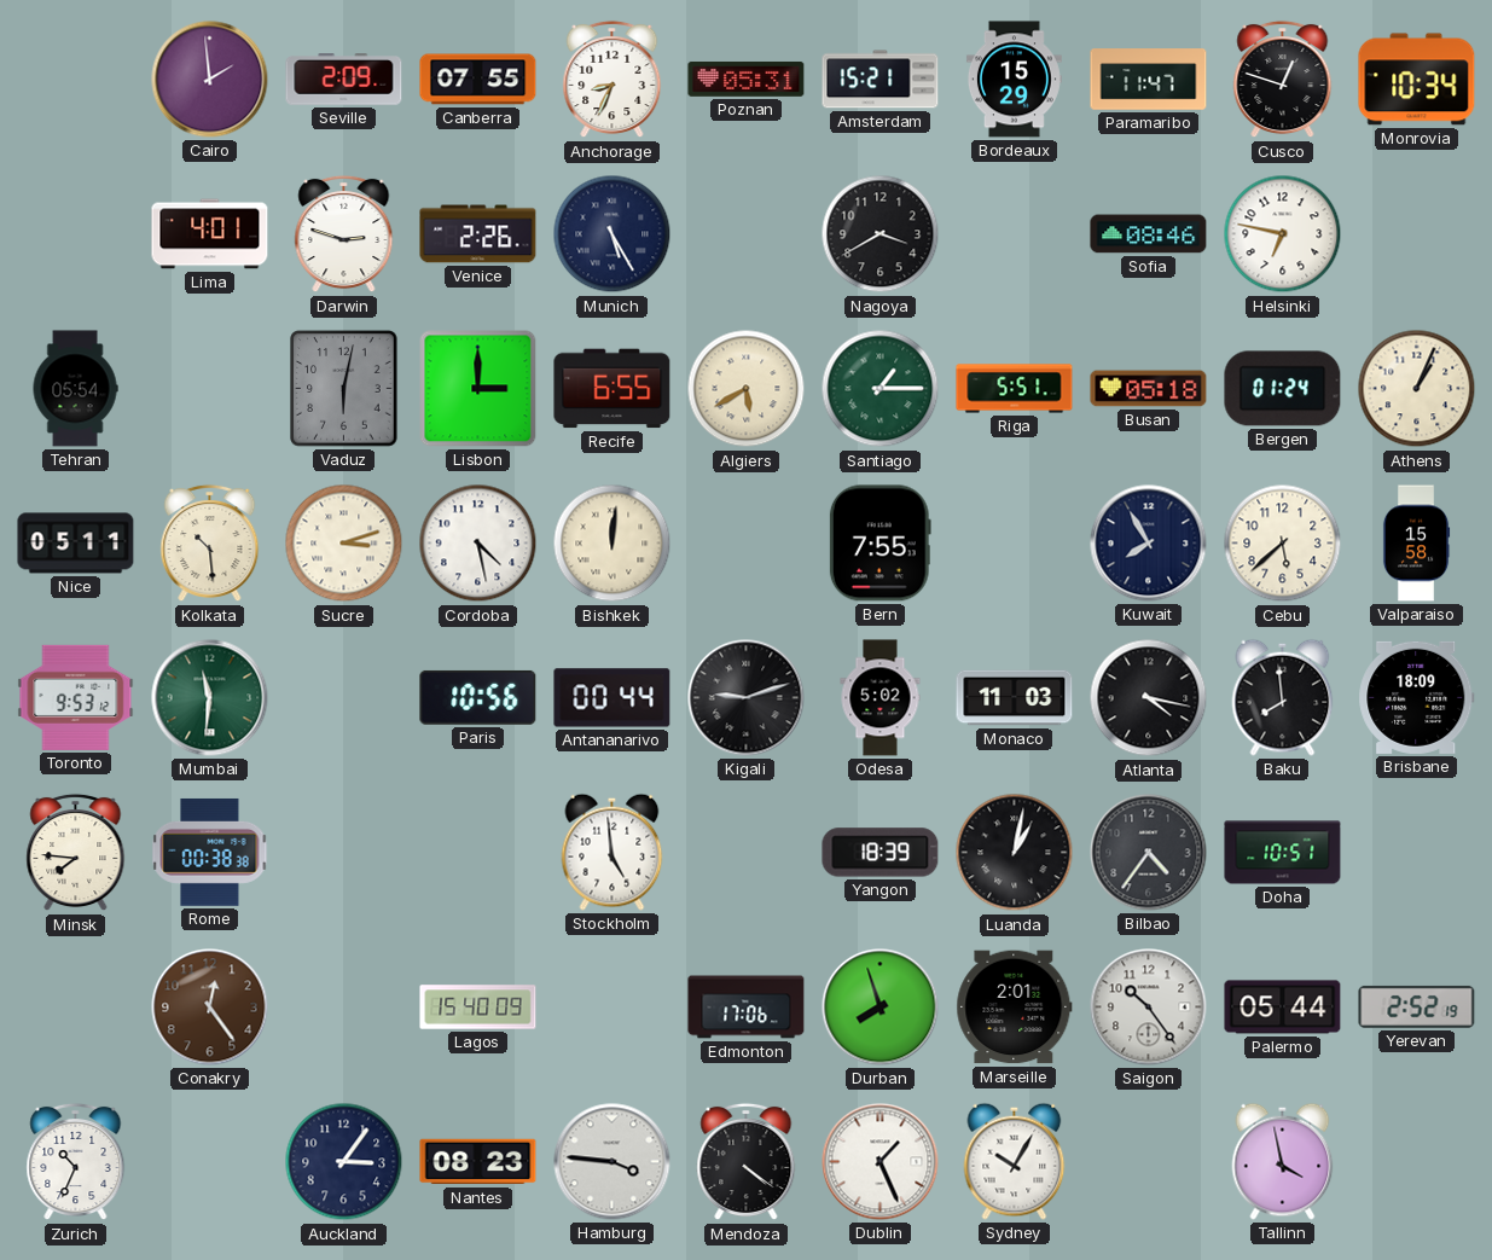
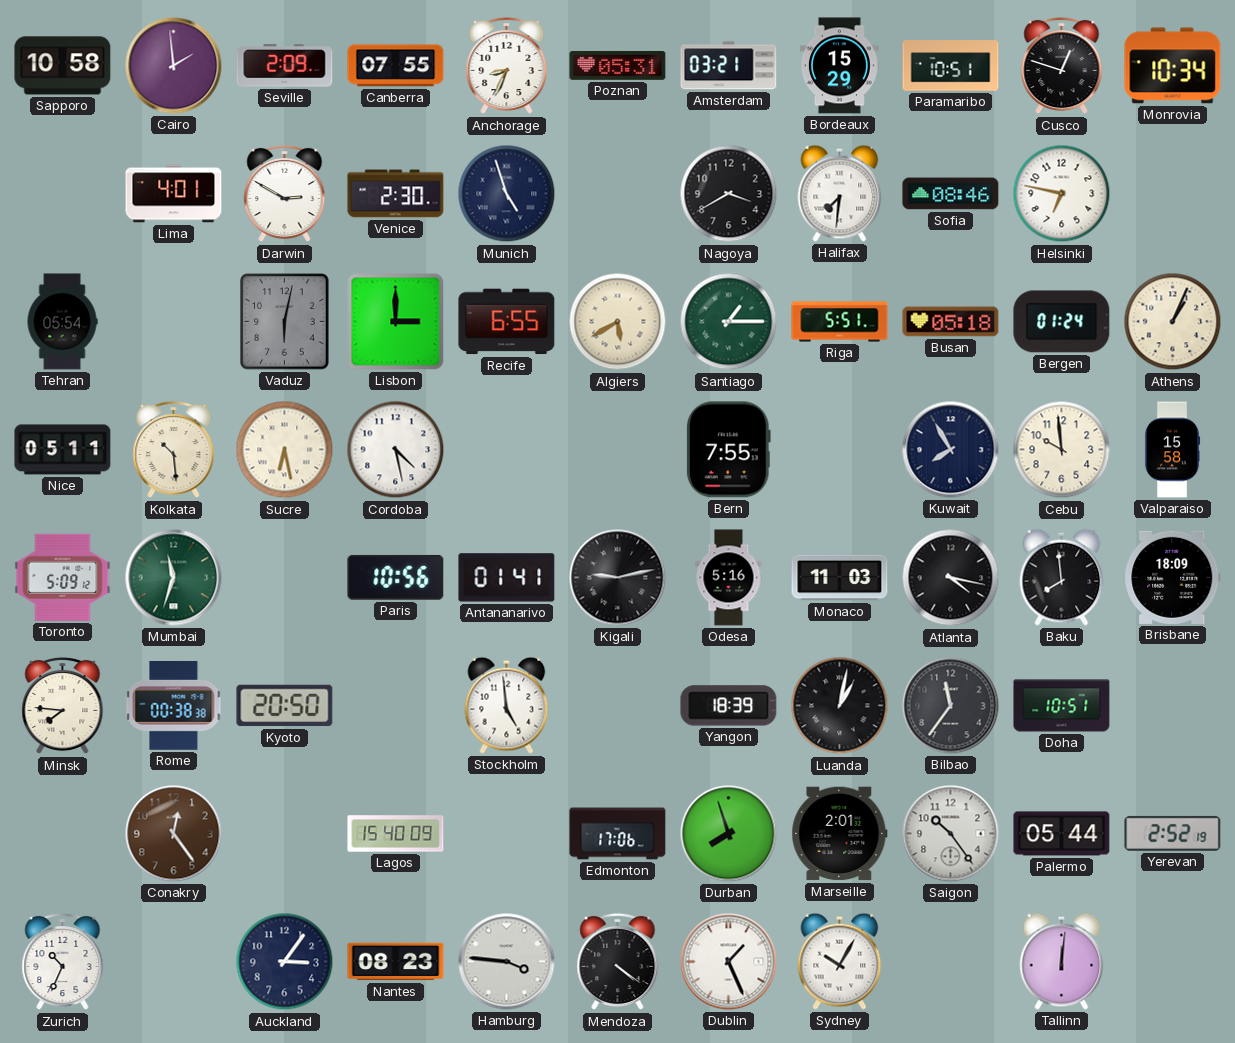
Sapporo: none -> 10:58
Amsterdam: 15:21 -> 03:21
Paramaribo: 11:47 -> 10:51
Darwin: 2:48 -> 2:50
Venice: 2:26 -> 2:30
Munich: 5:25 -> 4:57
Halifax: none -> 7:31
Sucre: 3:12 -> 6:28
Bishkek: 12:01 -> none
Cebu: 5:38 -> 9:59
Toronto: 9:53 -> 5:09
Mumbai: 11:31 -> 11:33
Antananarivo: 00:44 -> 01:41
Kigali: 9:12 -> 9:13
Odesa: 5:02 -> 5:16
Kyoto: none -> 20:50
Bilbao: 4:36 -> 11:36
Tallinn: 3:58 -> 12:01
